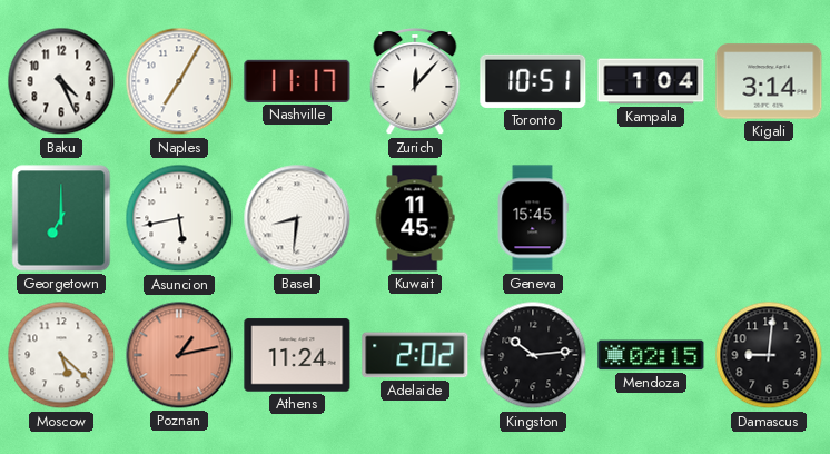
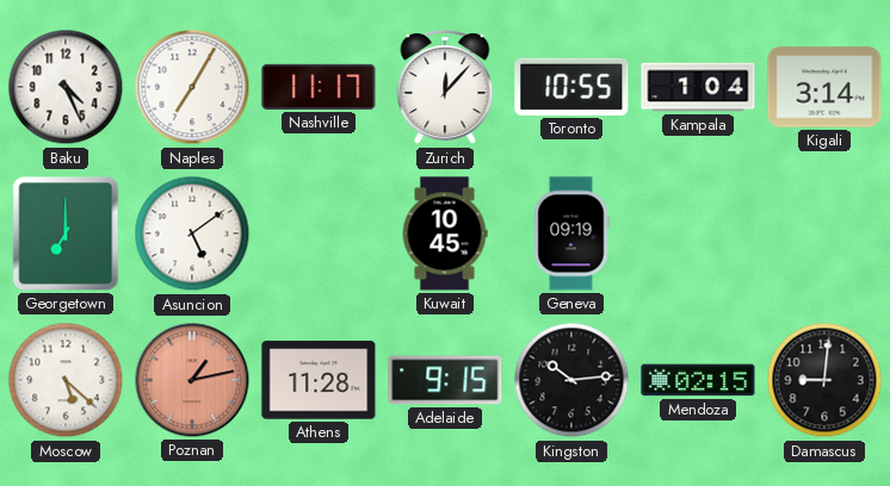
Toronto: 10:51 -> 10:55
Asuncion: 5:43 -> 5:09
Basel: 8:31 -> none
Kuwait: 11:45 -> 10:45
Geneva: 15:45 -> 09:19
Athens: 11:24 -> 11:28
Adelaide: 2:02 -> 9:15
